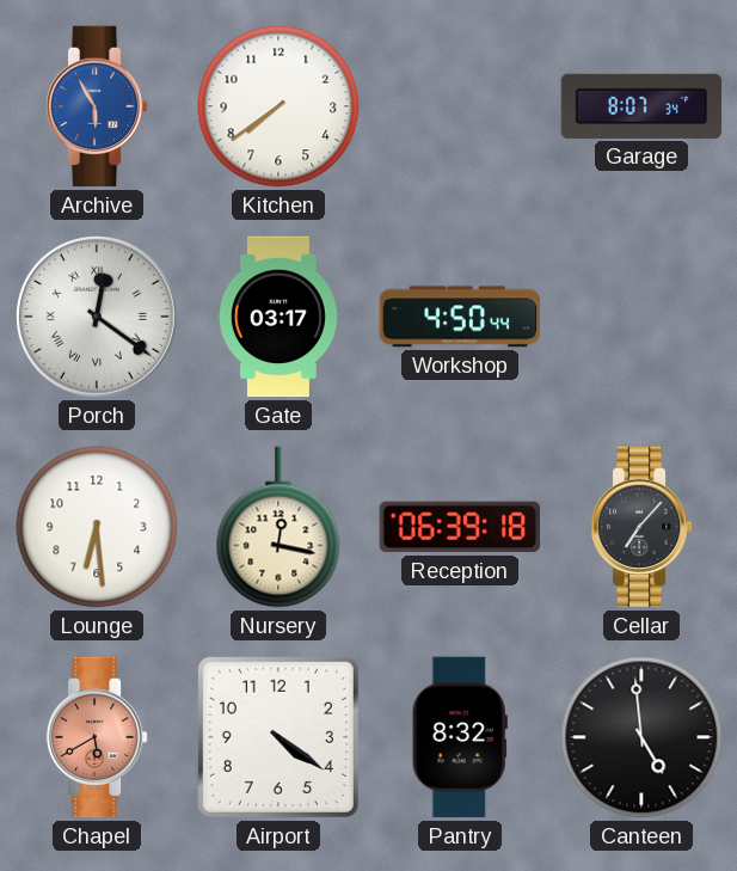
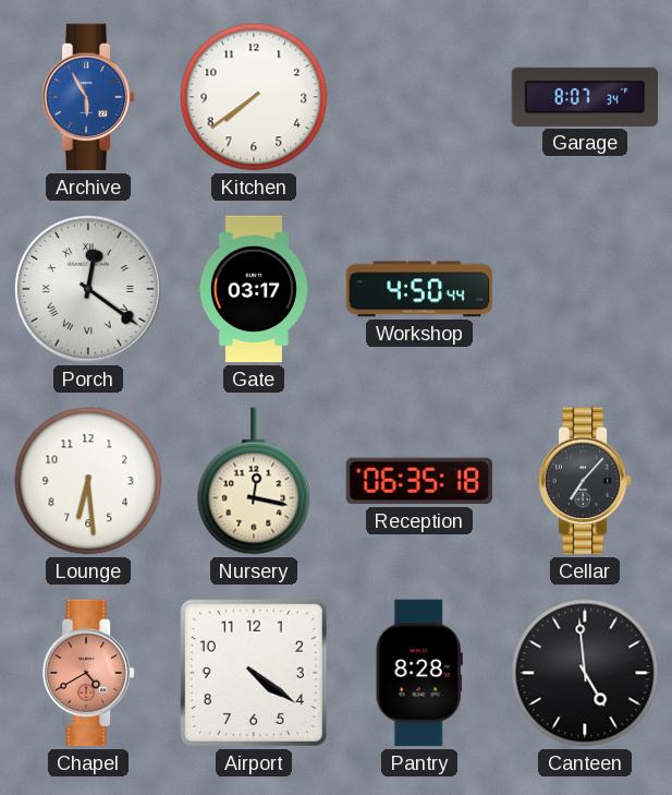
Reception: 06:39 -> 06:35
Chapel: 5:40 -> 4:40
Pantry: 8:32 -> 8:28
